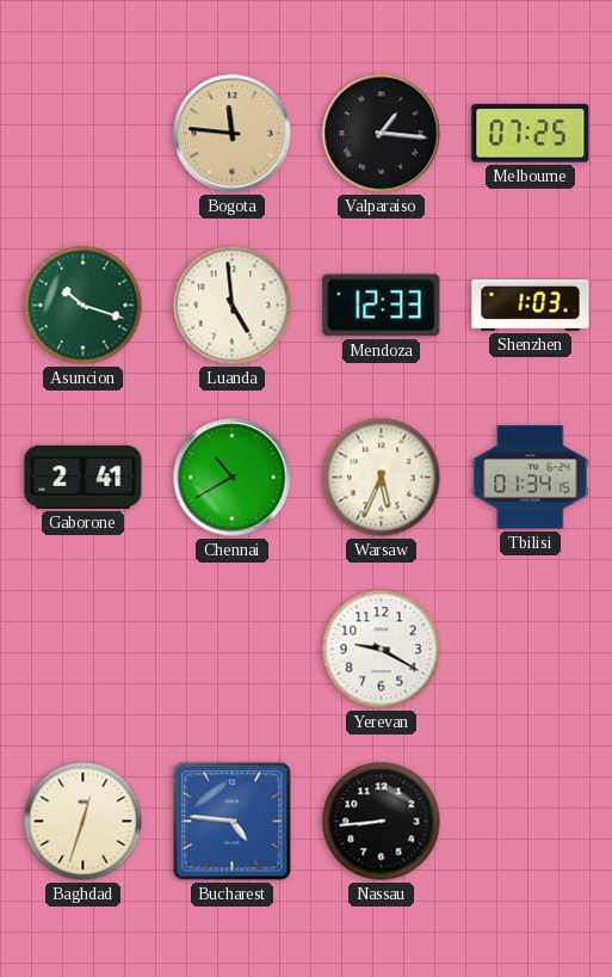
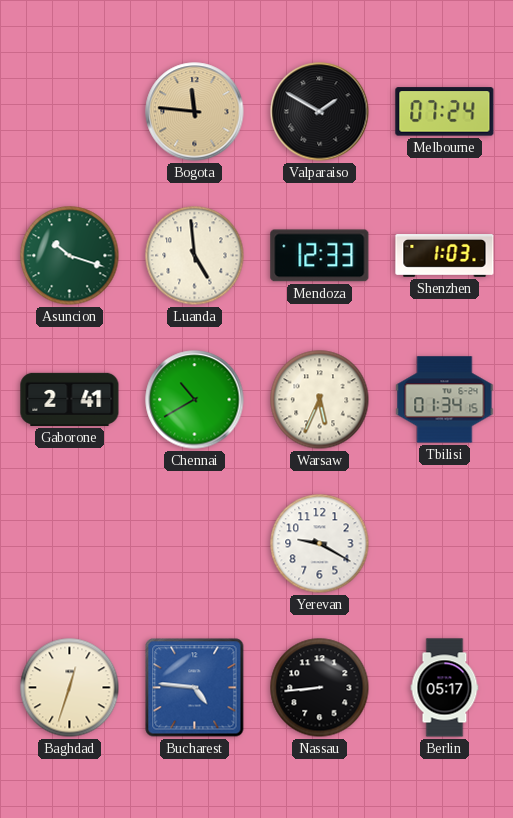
Valparaiso: 1:16 -> 1:50
Melbourne: 07:25 -> 07:24
Berlin: none -> 05:17
